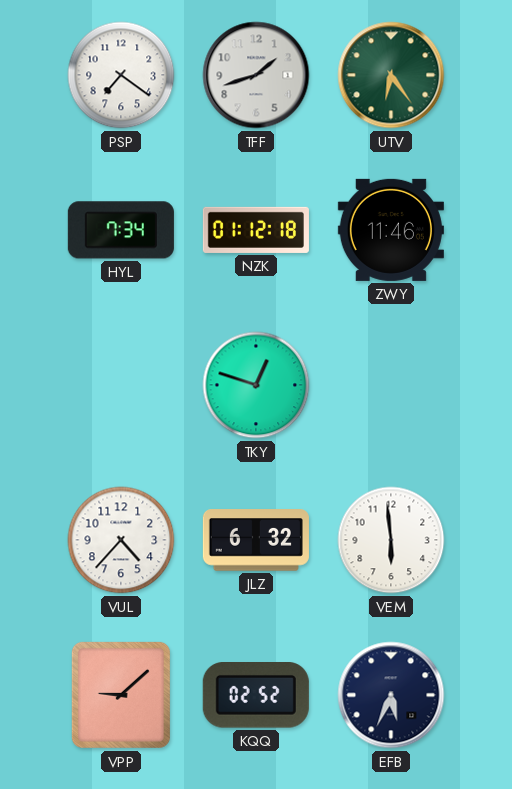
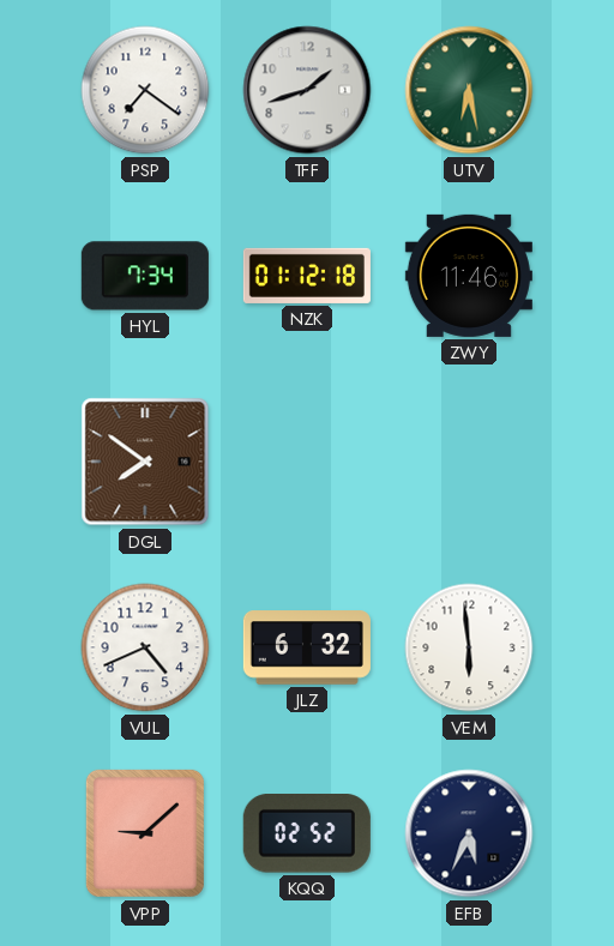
UTV: 6:24 -> 6:28
DGL: none -> 7:51
TKY: 12:48 -> none
VUL: 4:37 -> 4:41
